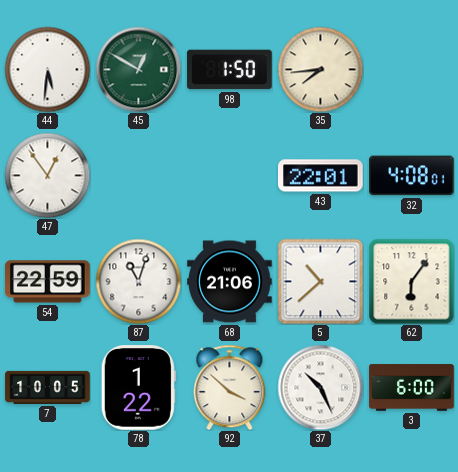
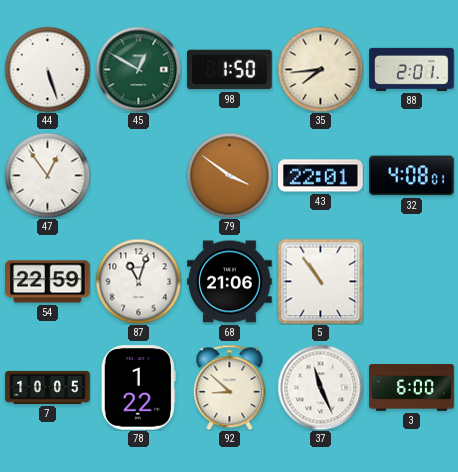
44: 5:31 -> 5:27
88: none -> 2:01
79: none -> 3:51
5: 10:38 -> 10:54
62: 6:06 -> none
92: 3:52 -> 8:52
37: 10:26 -> 11:26
